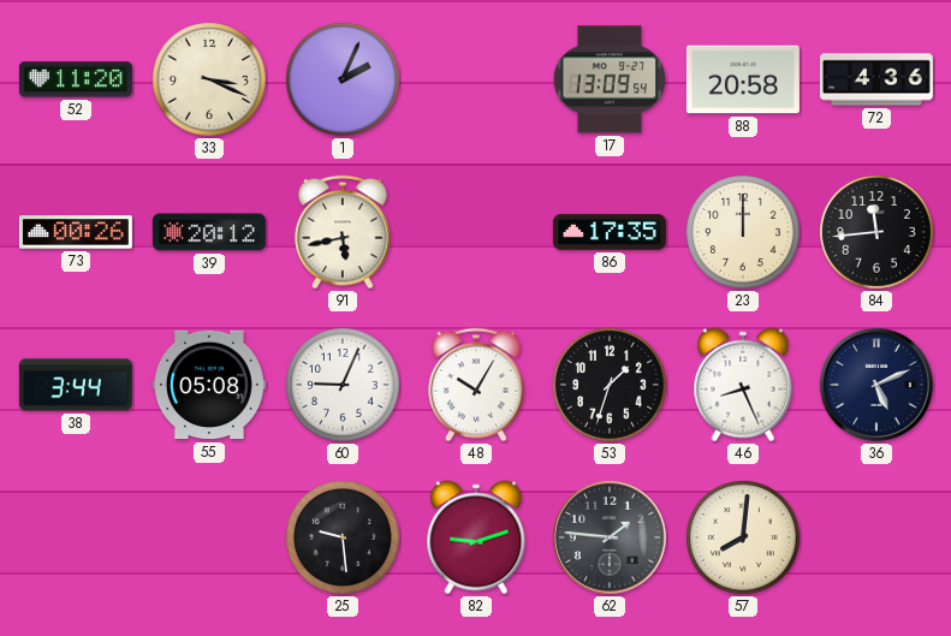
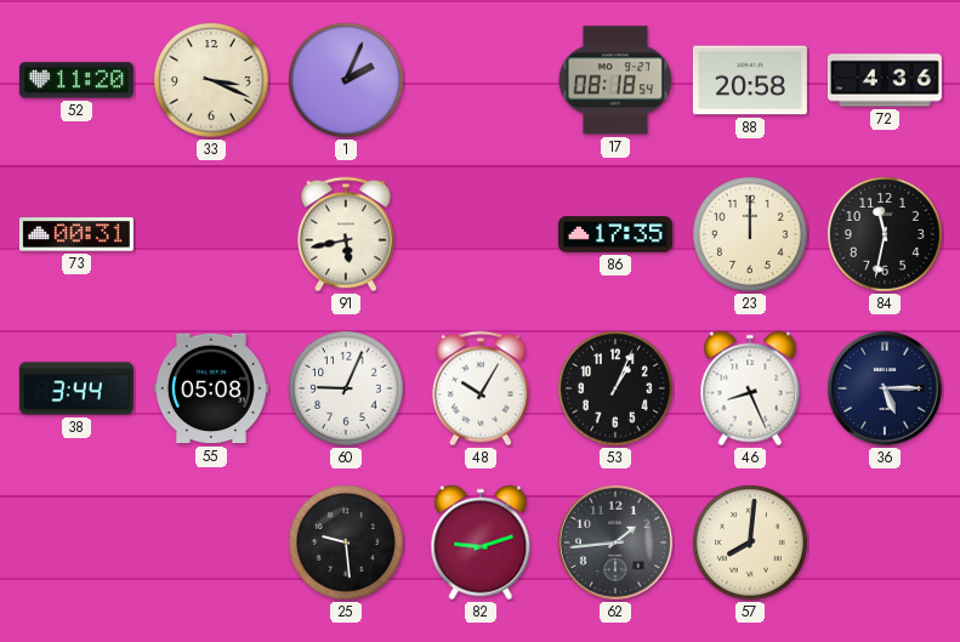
17: 13:09 -> 08:18
73: 00:26 -> 00:31
39: 20:12 -> none
84: 11:44 -> 11:32
53: 1:33 -> 1:04
36: 5:11 -> 5:15
62: 1:46 -> 1:44
